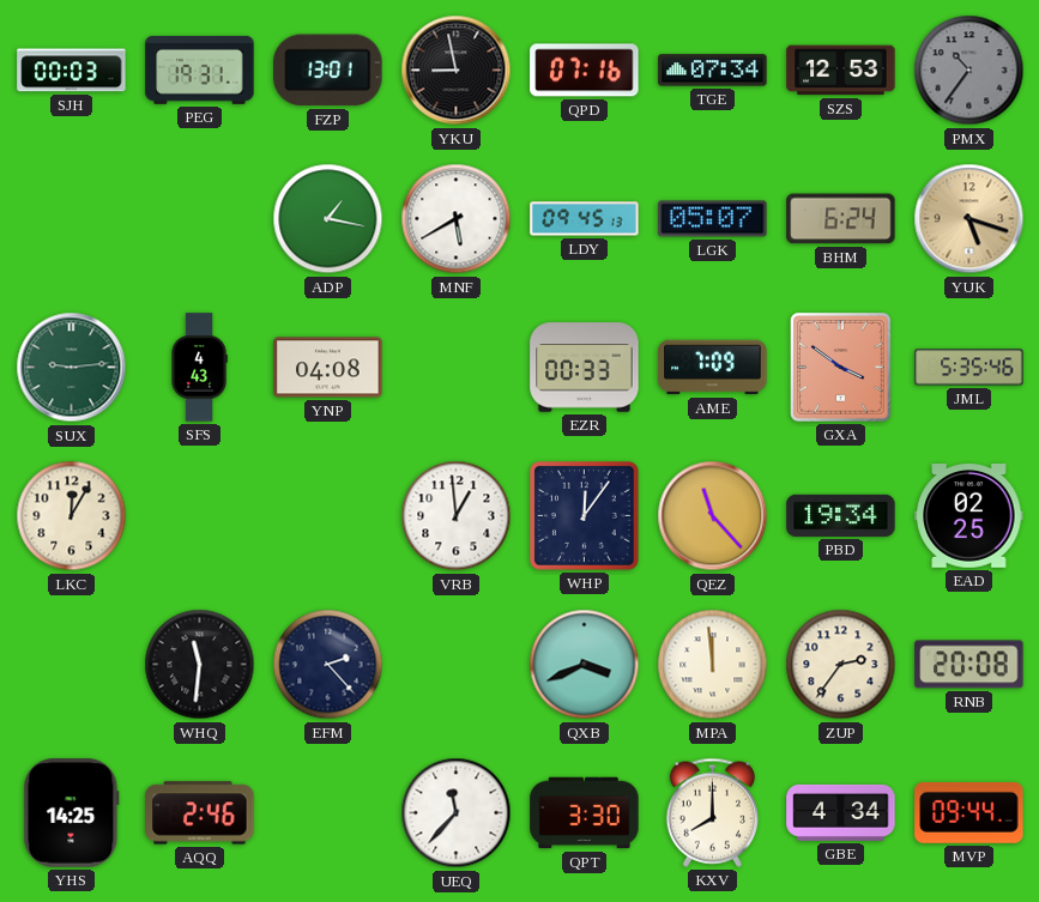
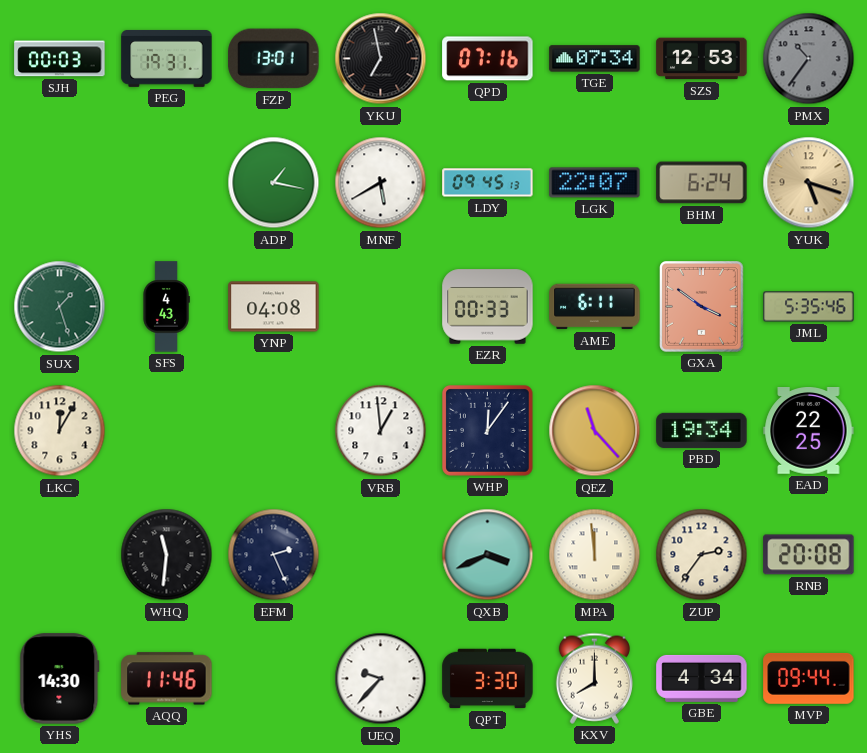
YKU: 8:58 -> 6:58
LGK: 05:07 -> 22:07
SUX: 9:14 -> 1:27
AME: 7:09 -> 6:11
EAD: 02:25 -> 22:25
EFM: 2:23 -> 2:26
YHS: 14:25 -> 14:30
AQQ: 2:46 -> 11:46
UEQ: 11:37 -> 9:37
